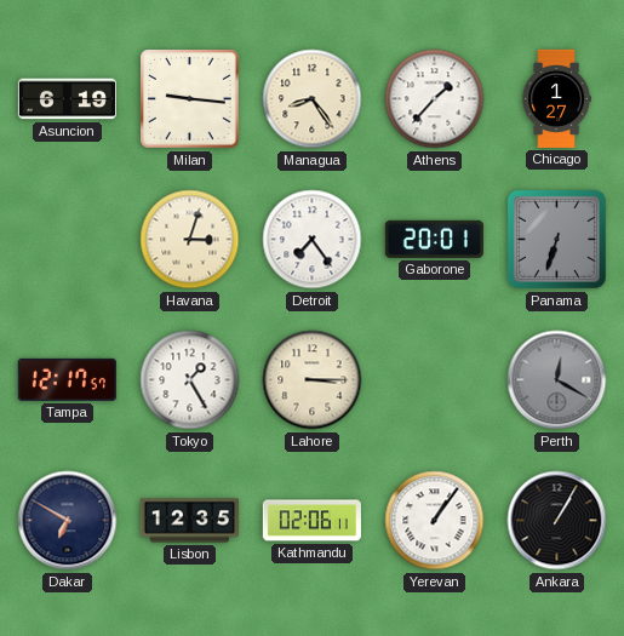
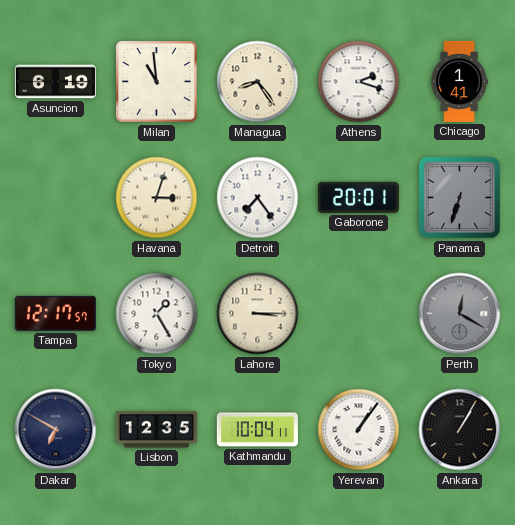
Milan: 9:16 -> 10:59
Athens: 1:37 -> 2:18
Chicago: 1:27 -> 1:41
Kathmandu: 02:06 -> 10:04
